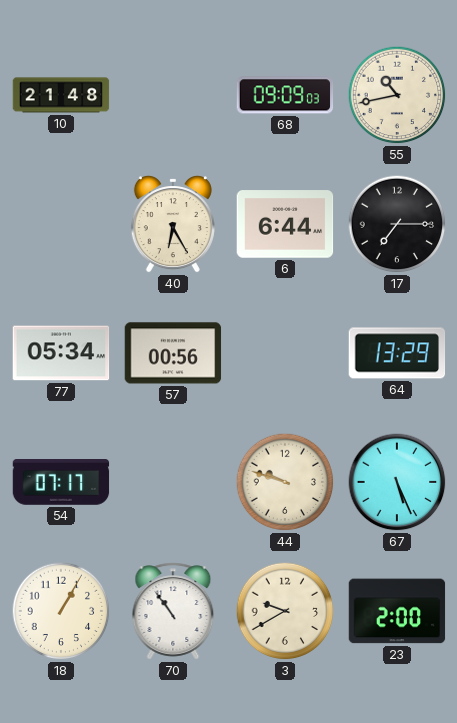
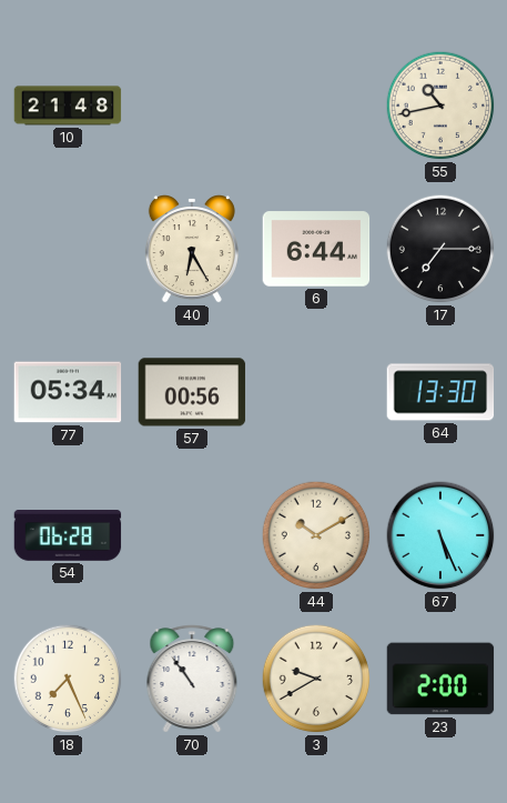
68: 09:09 -> none
64: 13:29 -> 13:30
54: 07:17 -> 06:28
44: 9:48 -> 10:10
18: 1:05 -> 7:26
